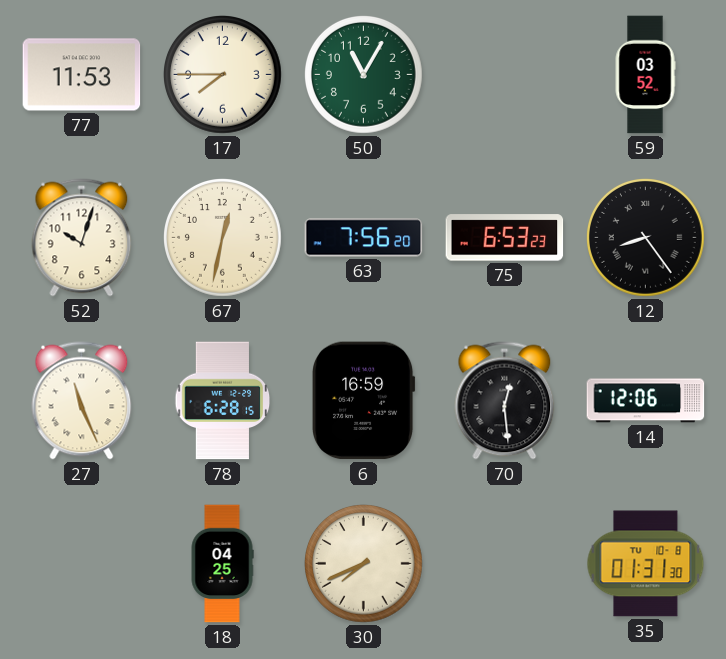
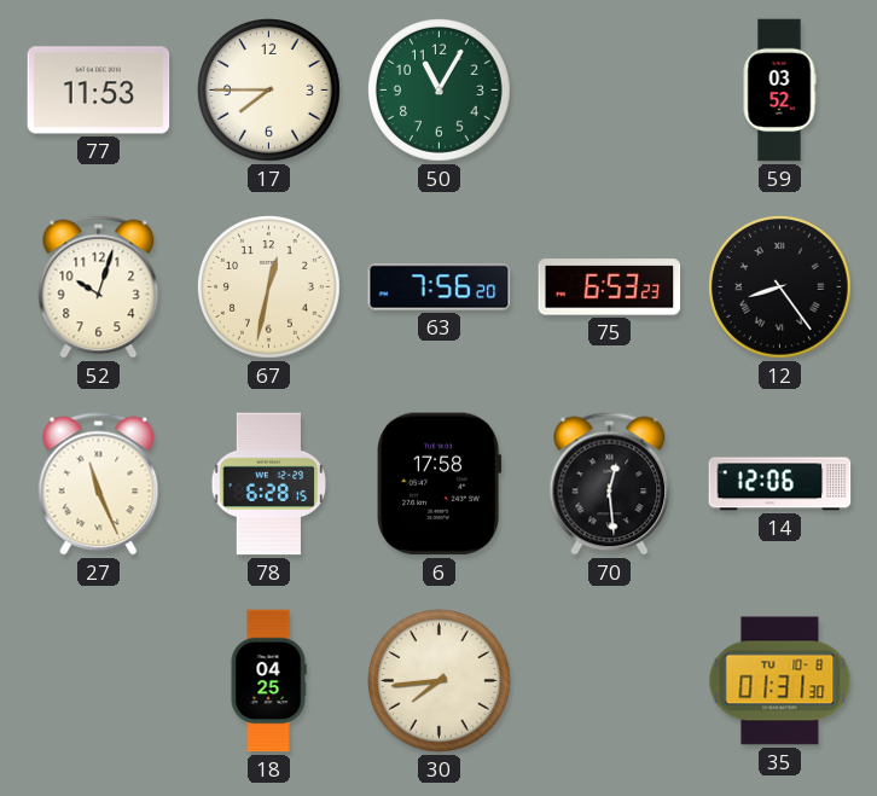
6: 16:59 -> 17:58
30: 7:41 -> 7:44
